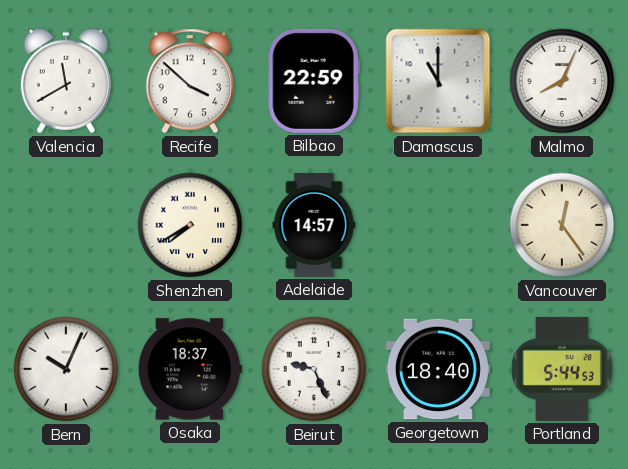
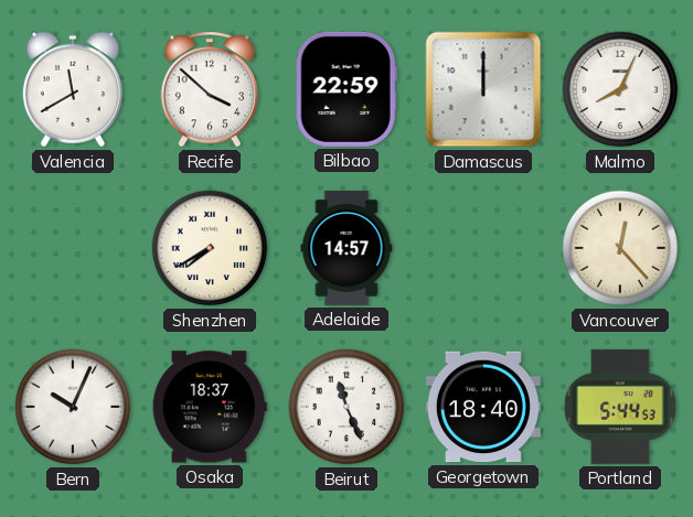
Damascus: 11:00 -> 12:00
Vancouver: 12:24 -> 12:23
Beirut: 9:26 -> 11:26
